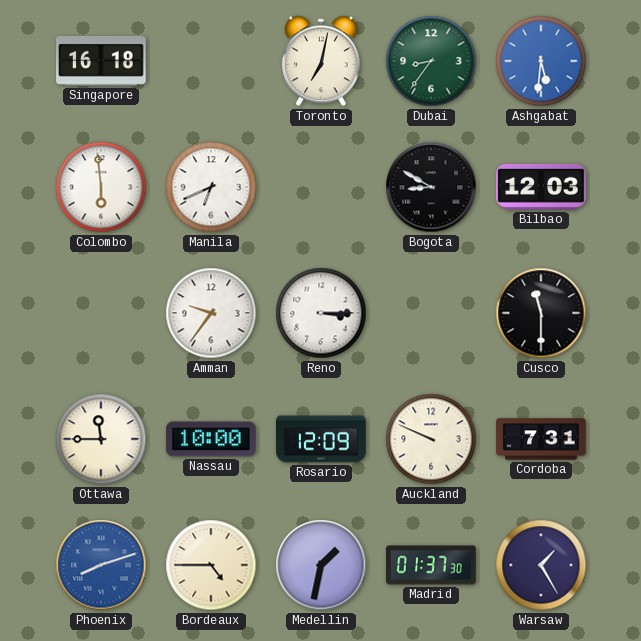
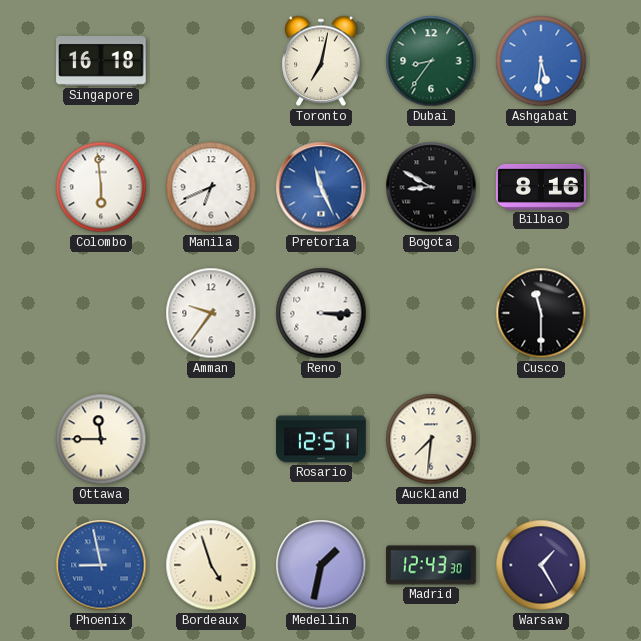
Pretoria: none -> 11:26
Bilbao: 12:03 -> 8:16
Nassau: 10:00 -> none
Rosario: 12:09 -> 12:51
Auckland: 9:49 -> 7:31
Cordoba: 7:31 -> none
Phoenix: 8:12 -> 8:58
Bordeaux: 4:45 -> 4:57
Madrid: 01:37 -> 12:43
